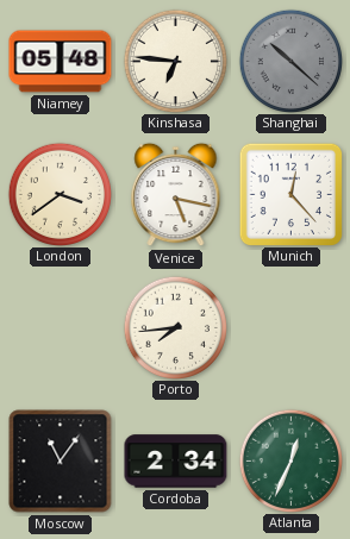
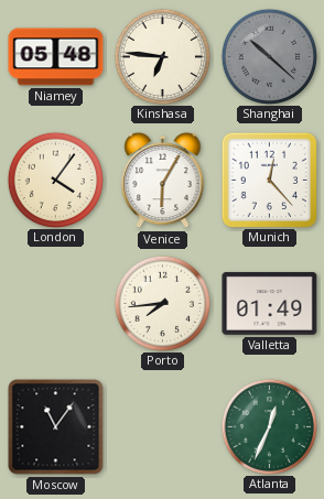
London: 3:39 -> 4:06
Venice: 5:17 -> 6:05
Valletta: none -> 01:49
Cordoba: 2:34 -> none
